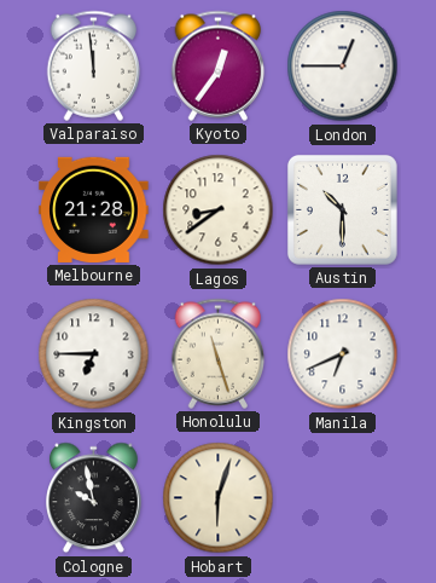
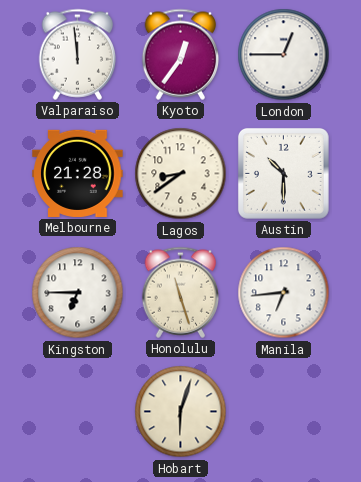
Manila: 6:41 -> 6:44
Cologne: 9:58 -> none
